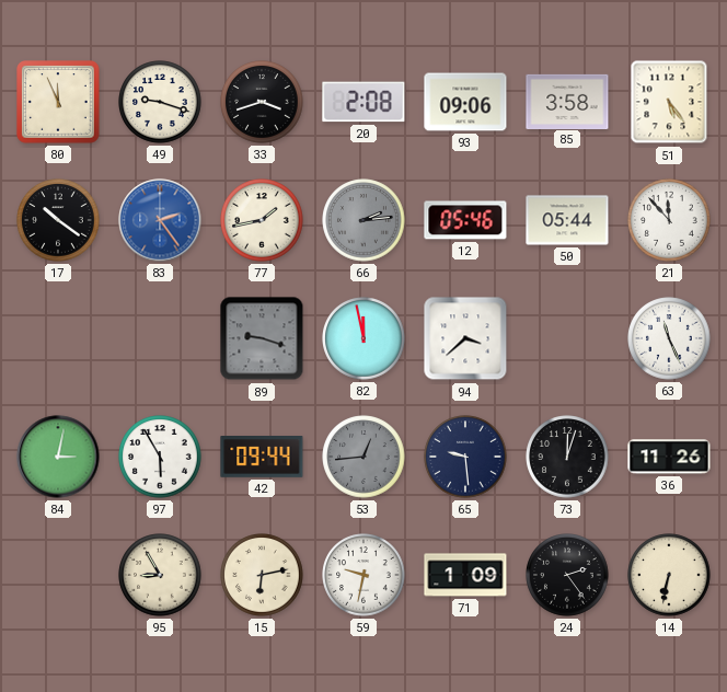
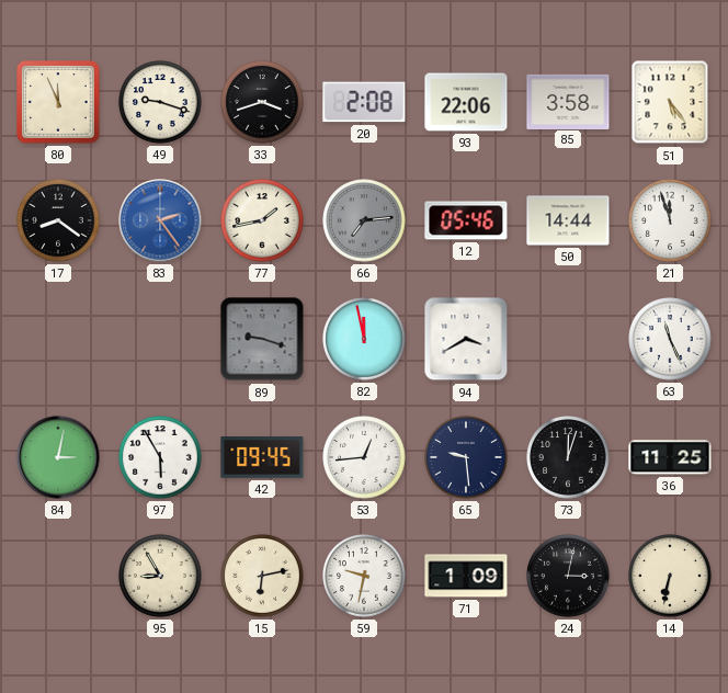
93: 09:06 -> 22:06
17: 10:21 -> 8:21
66: 2:14 -> 7:14
50: 05:44 -> 14:44
21: 11:53 -> 11:57
94: 3:38 -> 3:40
42: 09:44 -> 09:45
53 dial: grey -> white
36: 11:26 -> 11:25
24: 2:24 -> 3:02
